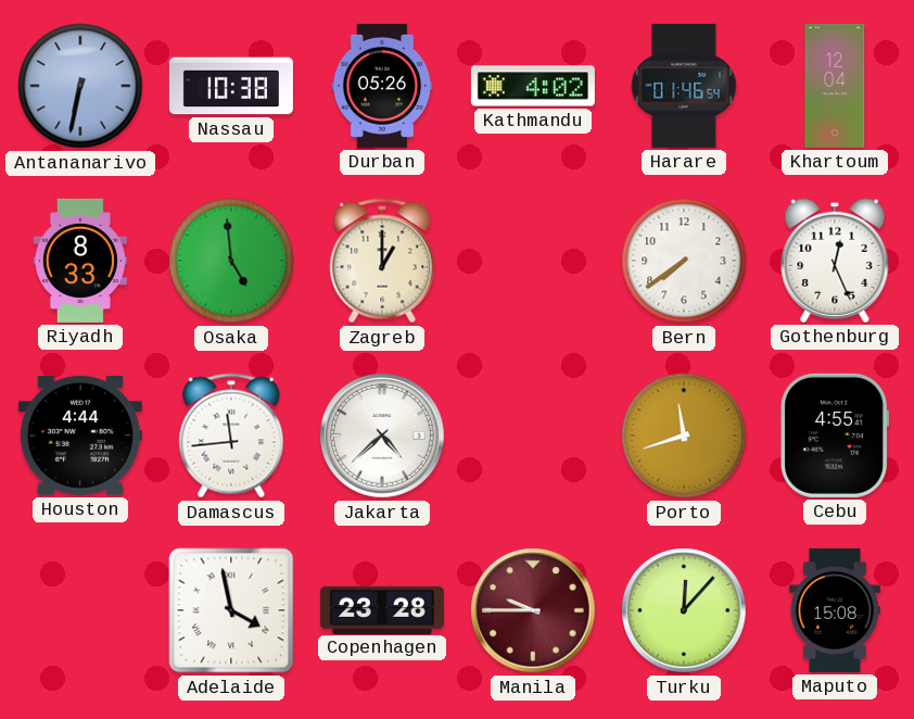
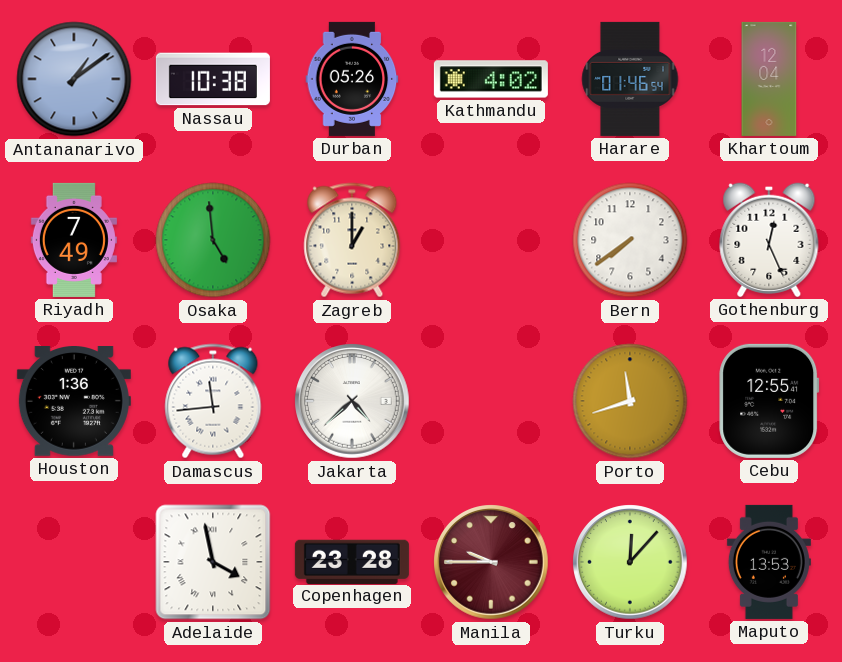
Antananarivo: 6:32 -> 1:09
Riyadh: 8:33 -> 7:49
Houston: 4:44 -> 1:36
Cebu: 4:55 -> 12:55
Maputo: 15:08 -> 13:53
